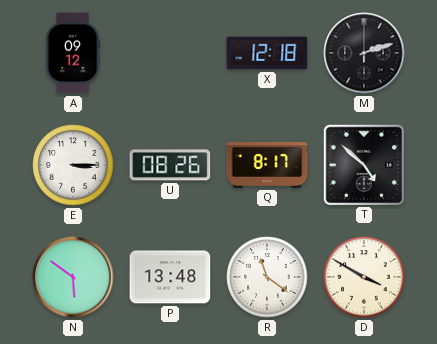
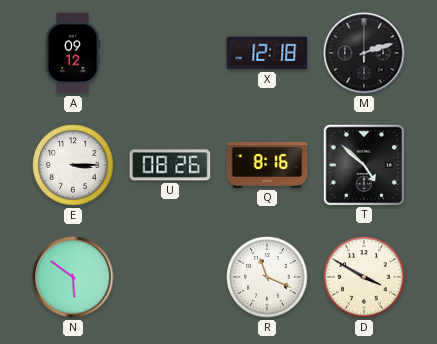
Q: 8:17 -> 8:16
P: 13:48 -> none
R: 11:21 -> 11:19
